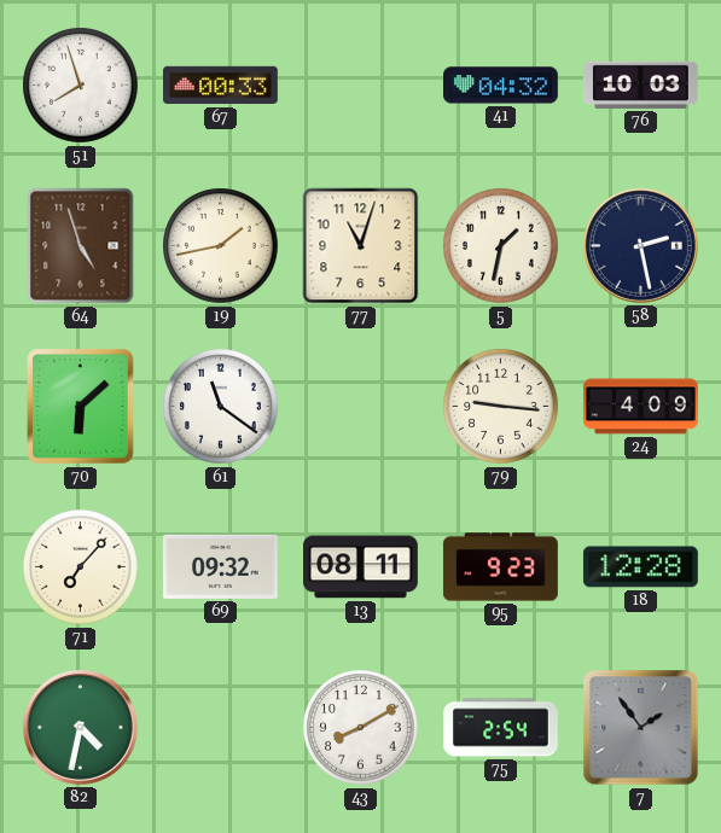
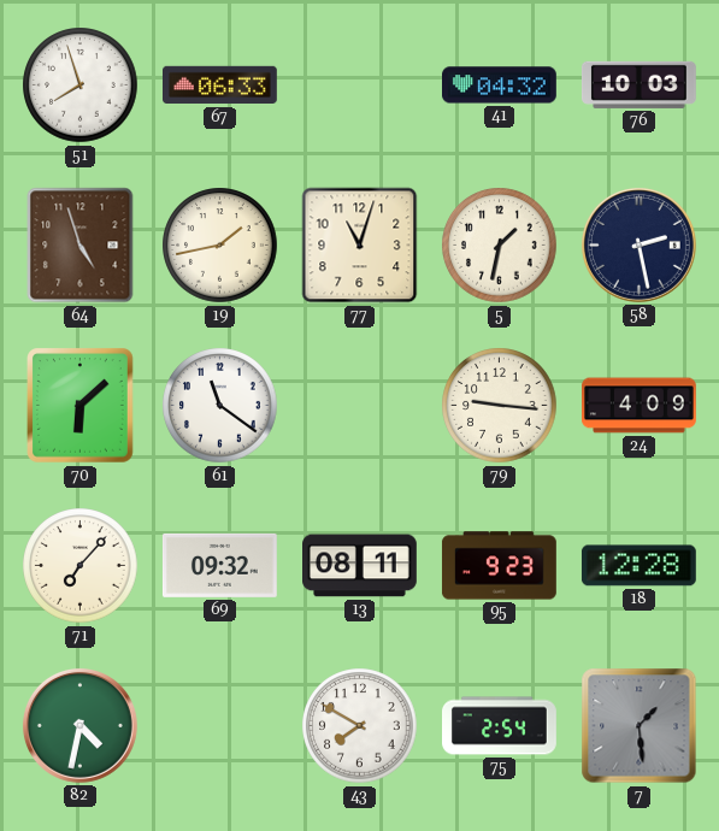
67: 00:33 -> 06:33
43: 8:10 -> 7:50
7: 1:54 -> 1:29
